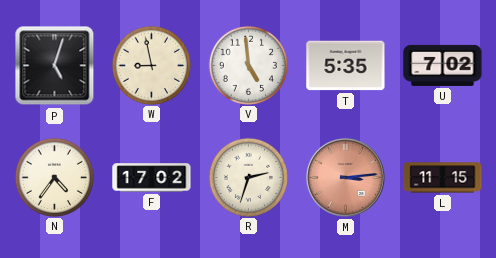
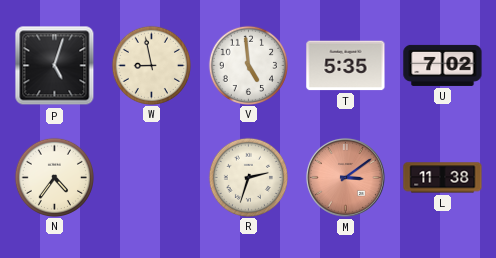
F: 17:02 -> none
M: 3:14 -> 3:09
L: 11:15 -> 11:38
